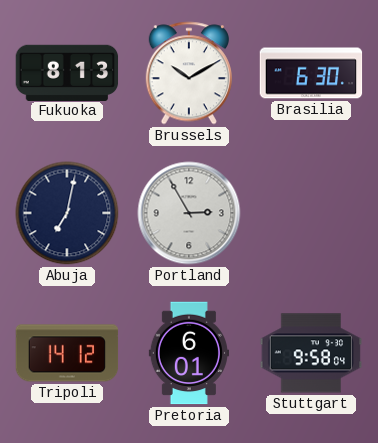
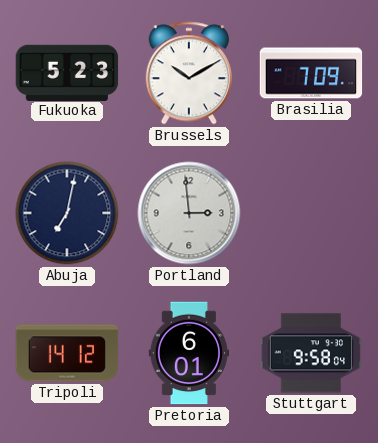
Fukuoka: 8:13 -> 5:23
Brasilia: 6:30 -> 7:09
Portland: 2:55 -> 2:59
